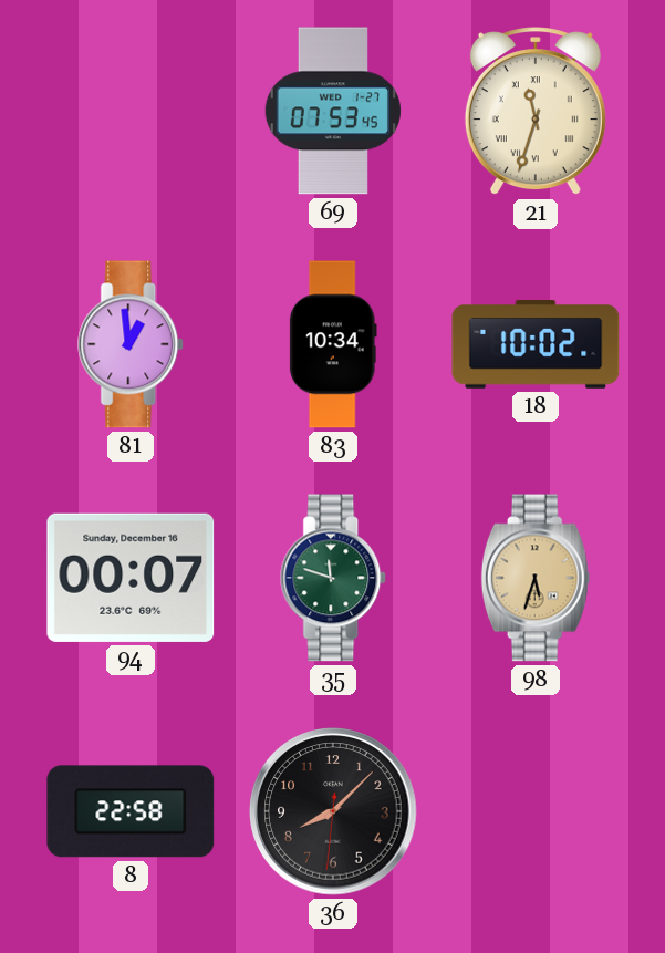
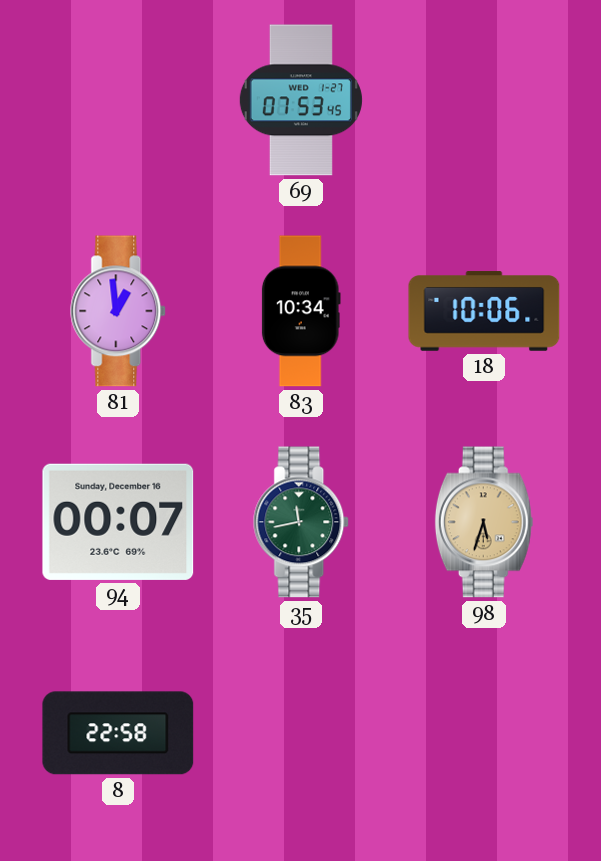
21: 11:33 -> none
18: 10:02 -> 10:06
35: 11:48 -> 11:43
36: 8:07 -> none
